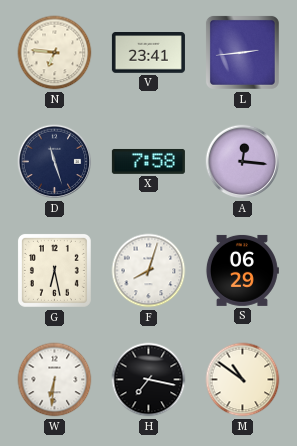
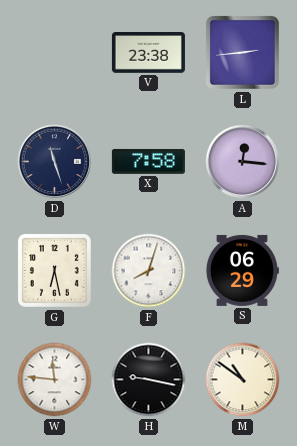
N: 6:46 -> none
V: 23:41 -> 23:38
W: 6:31 -> 11:46
H: 7:17 -> 9:17
